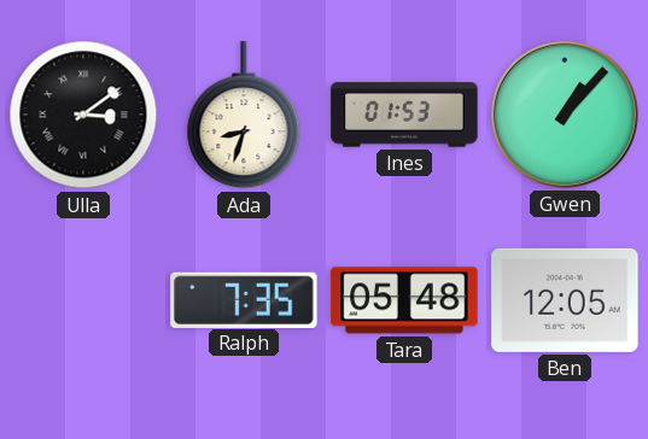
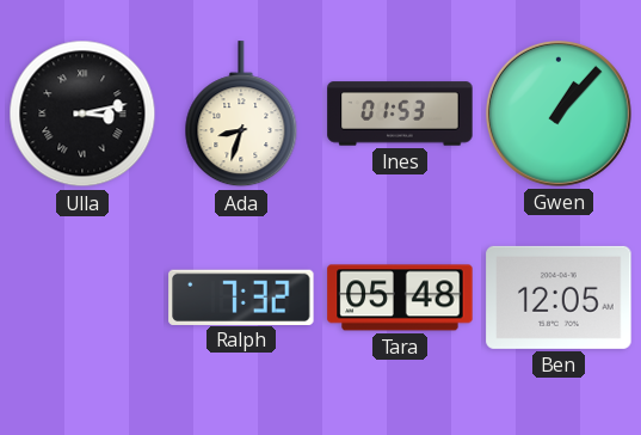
Ulla: 3:09 -> 3:13
Ralph: 7:35 -> 7:32
